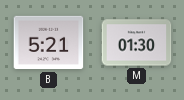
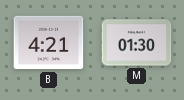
B: 5:21 -> 4:21
